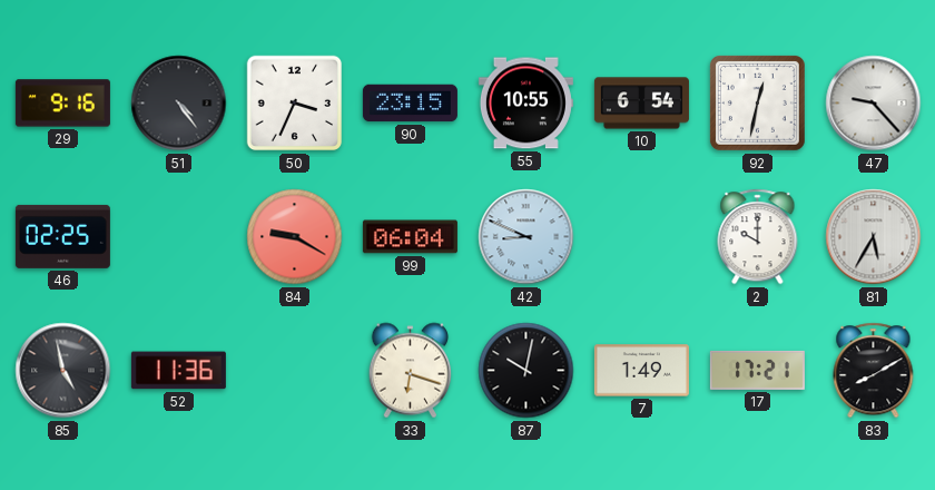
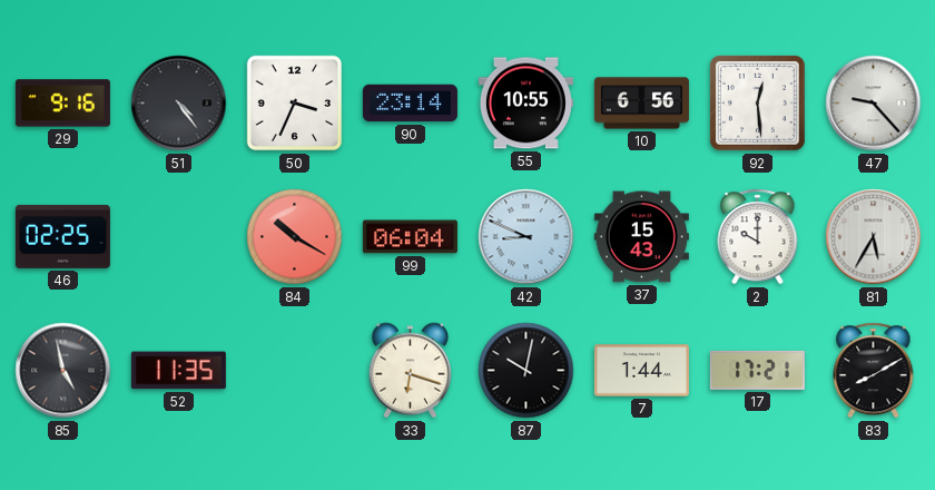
90: 23:15 -> 23:14
10: 6:54 -> 6:56
92: 12:32 -> 12:29
84: 9:20 -> 10:20
37: none -> 15:43
52: 11:36 -> 11:35
7: 1:49 -> 1:44
